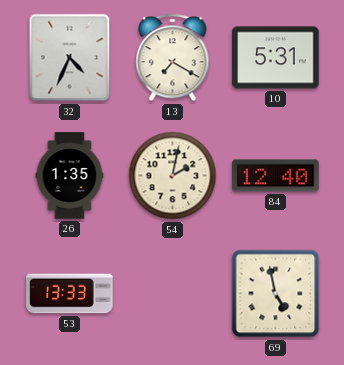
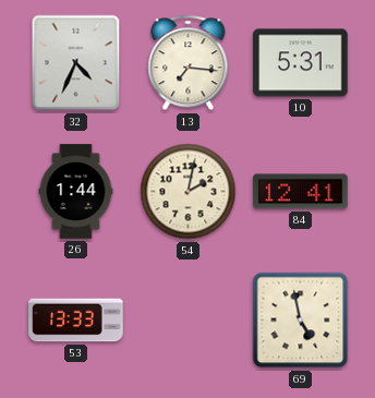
13: 7:20 -> 7:16
26: 1:35 -> 1:44
84: 12:40 -> 12:41
